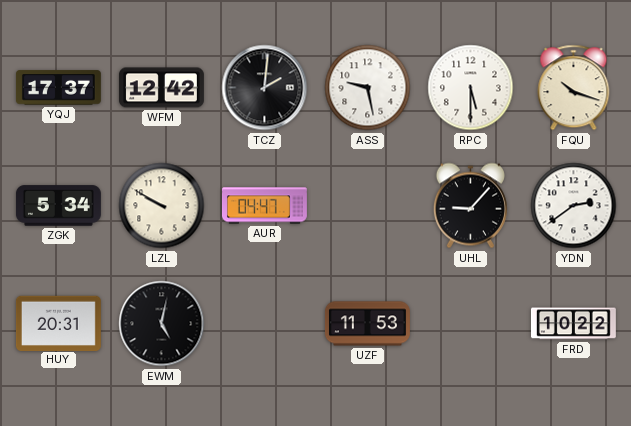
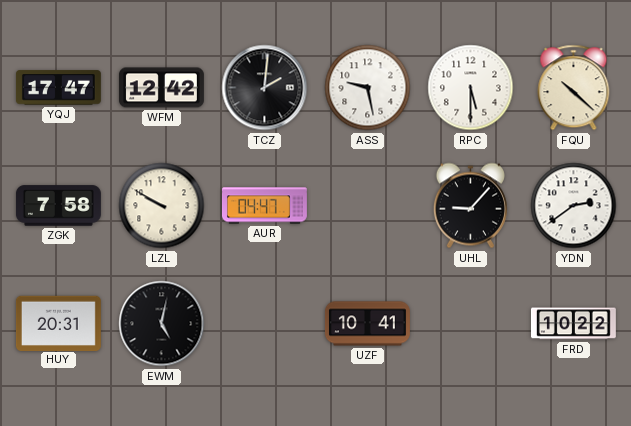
YQJ: 17:37 -> 17:47
FQU: 10:18 -> 10:22
ZGK: 5:34 -> 7:58
UZF: 11:53 -> 10:41
